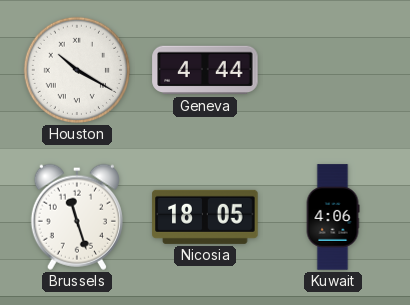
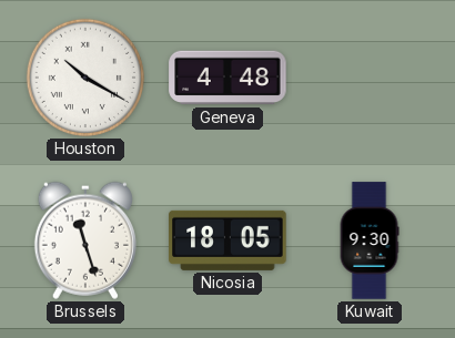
Geneva: 4:44 -> 4:48
Kuwait: 4:06 -> 9:30
